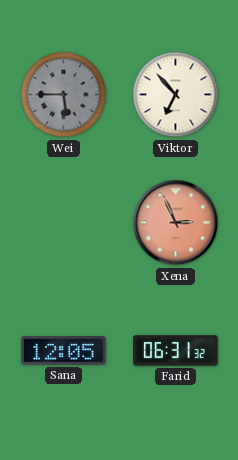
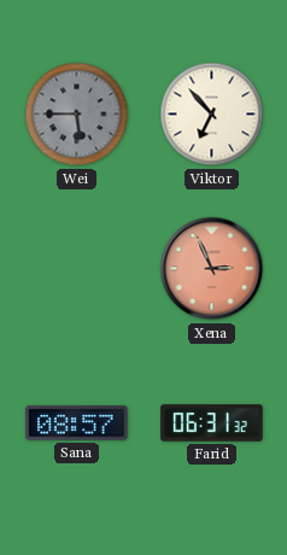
Sana: 12:05 -> 08:57
